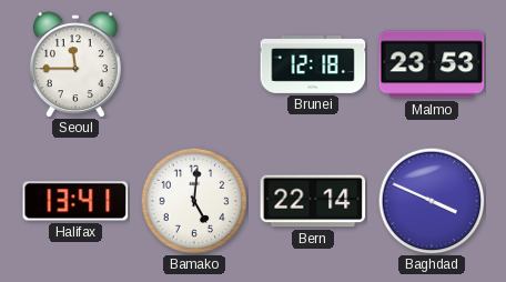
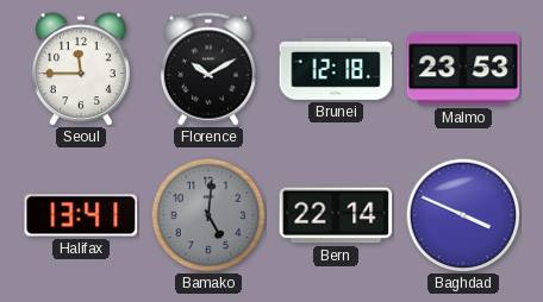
Florence: none -> 10:10
Bamako dial: white -> grey
